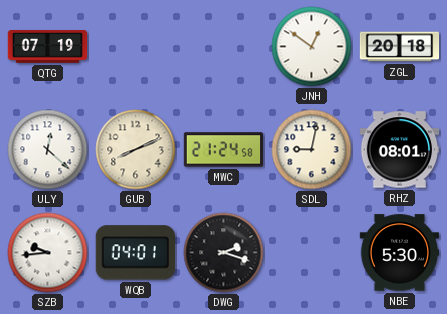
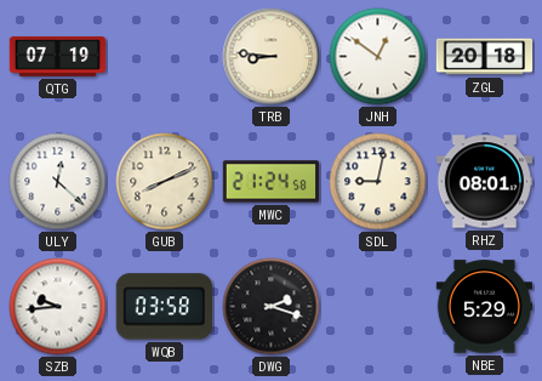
TRB: none -> 8:46
WQB: 04:01 -> 03:58
NBE: 5:30 -> 5:29
